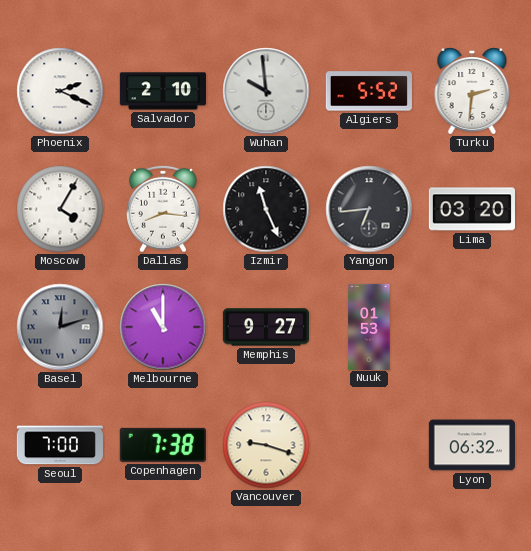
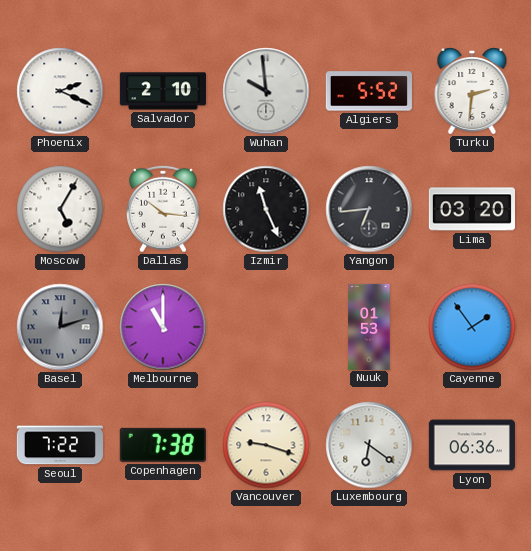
Moscow: 4:05 -> 5:05
Dallas: 8:16 -> 10:16
Memphis: 9:27 -> none
Cayenne: none -> 1:54
Seoul: 7:00 -> 7:22
Luxembourg: none -> 6:21
Lyon: 06:32 -> 06:36
